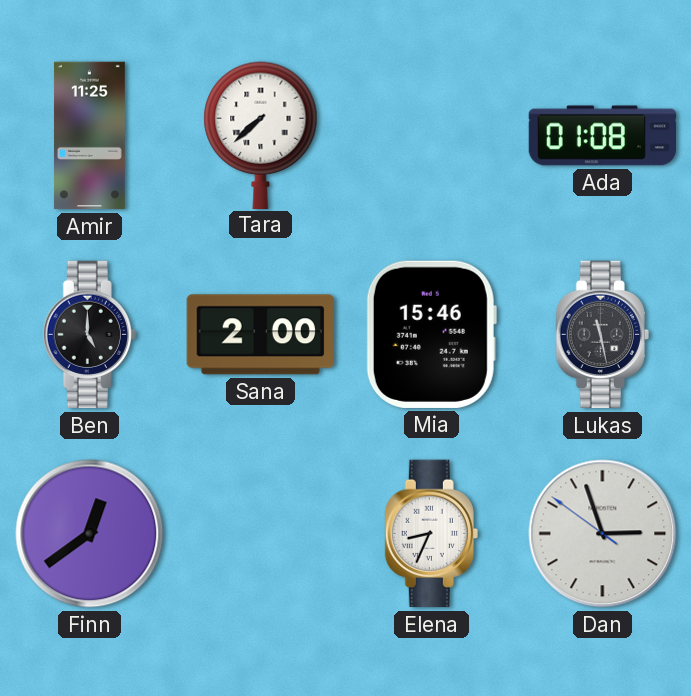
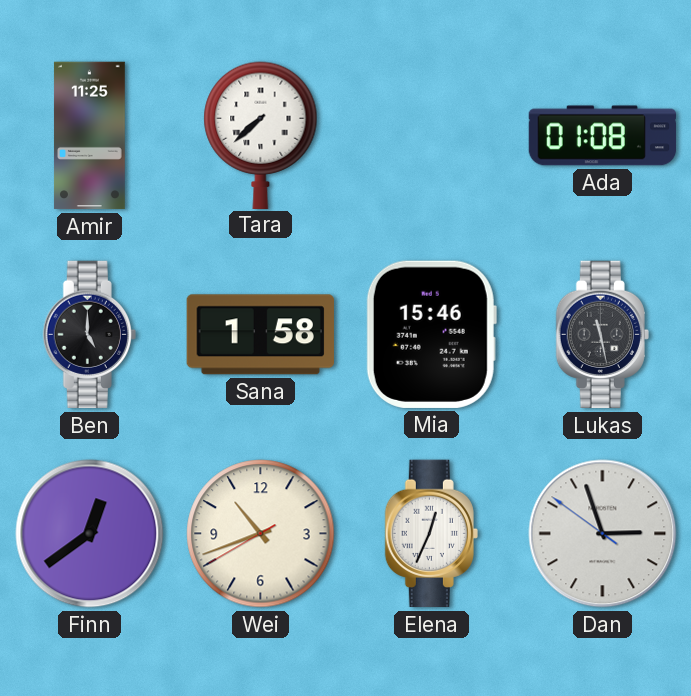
Sana: 2:00 -> 1:58
Wei: none -> 10:41
Elena: 8:34 -> 12:34
